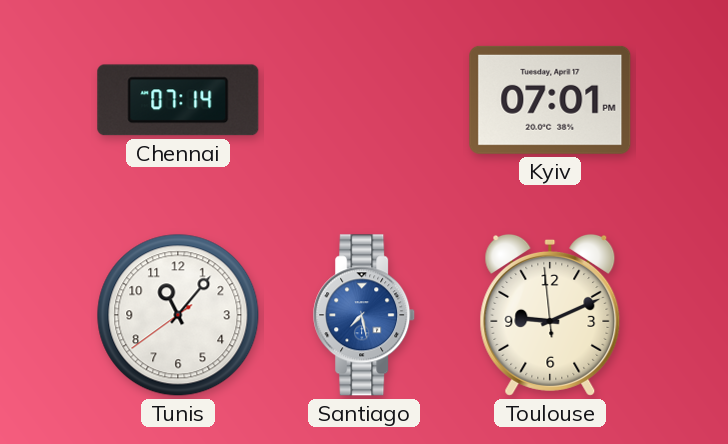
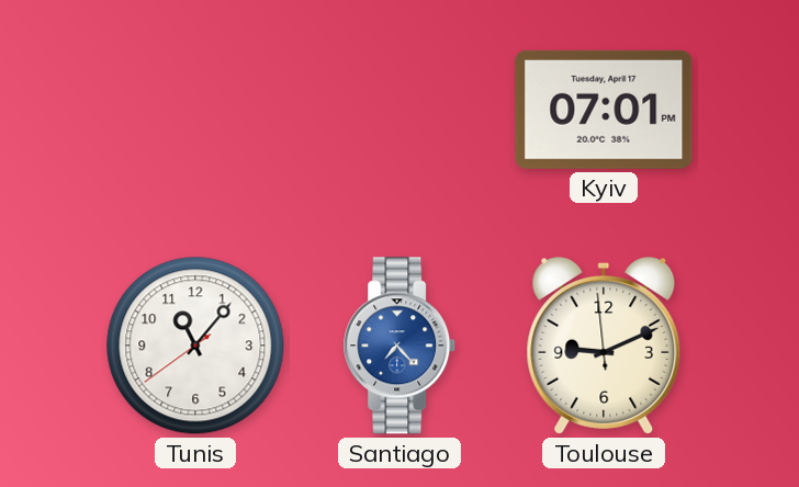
Chennai: 07:14 -> none
Santiago: 7:28 -> 7:23
